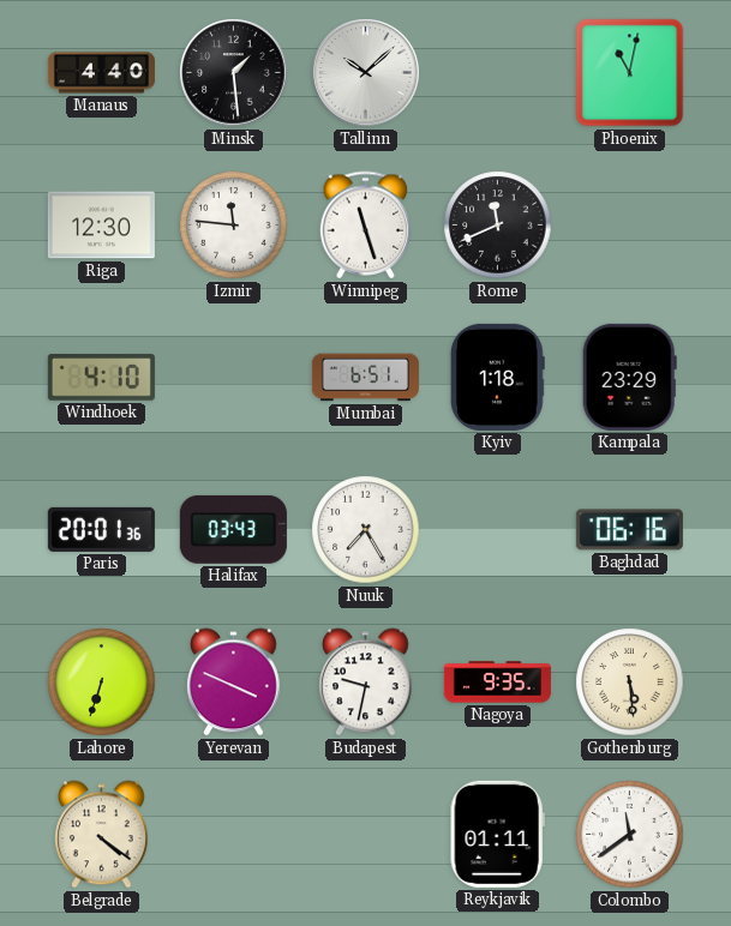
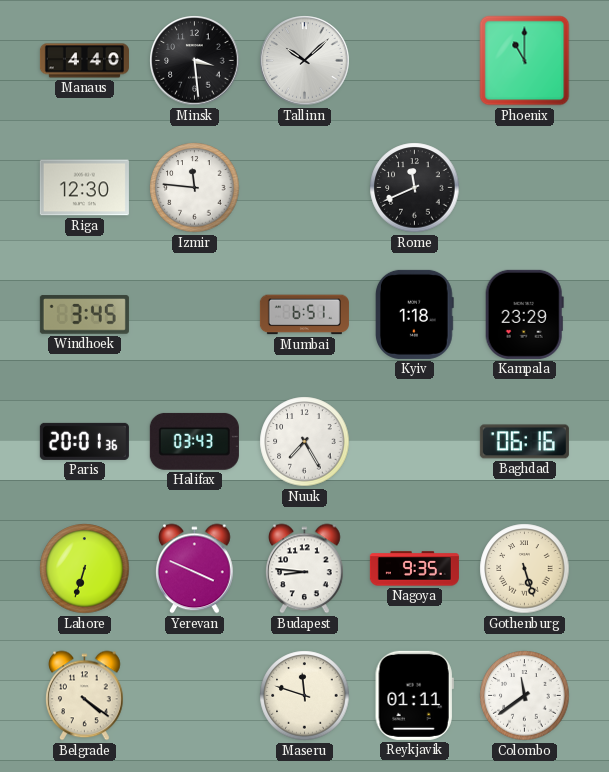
Minsk: 1:29 -> 3:29
Phoenix: 11:02 -> 11:00
Winnipeg: 11:27 -> none
Windhoek: 4:10 -> 3:45
Budapest: 9:32 -> 8:46
Gothenburg: 5:29 -> 5:27
Maseru: none -> 11:48
